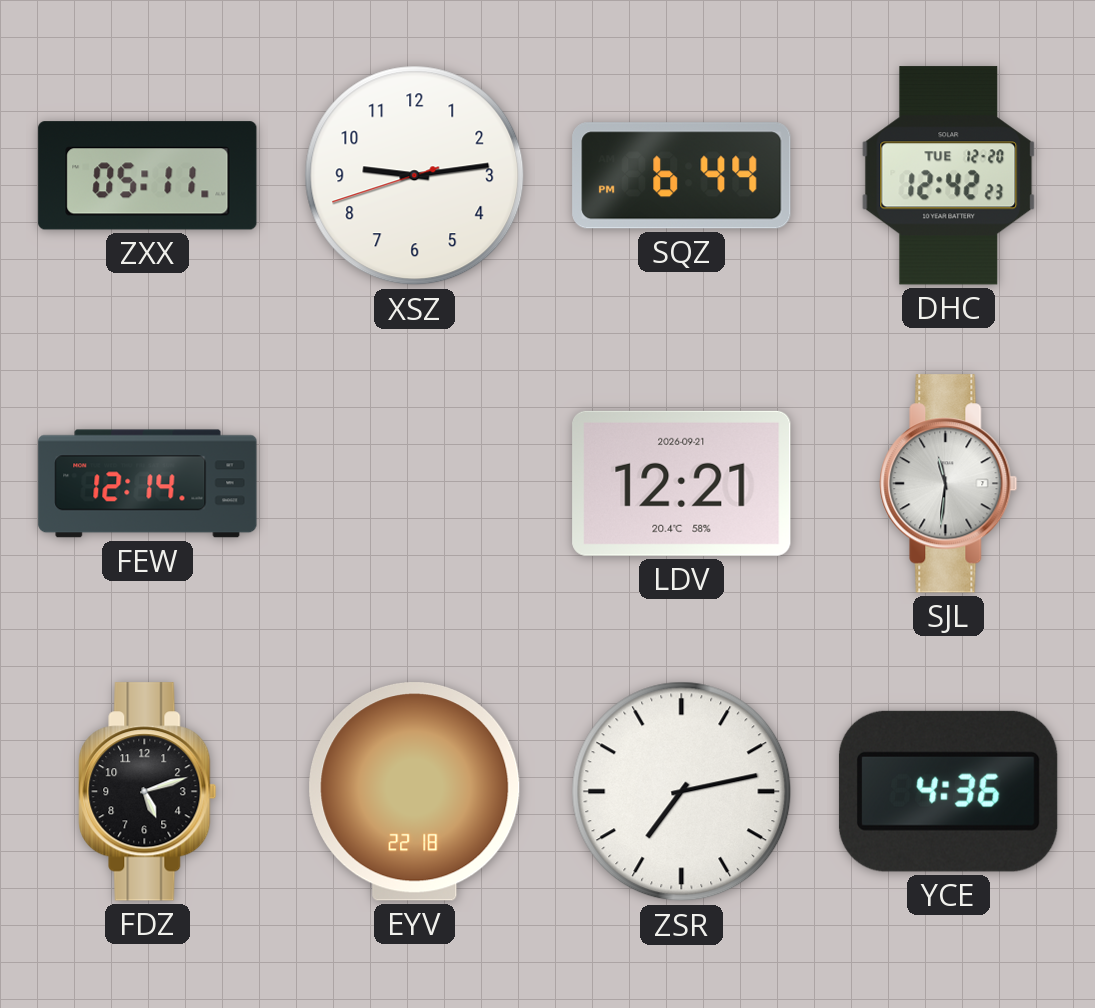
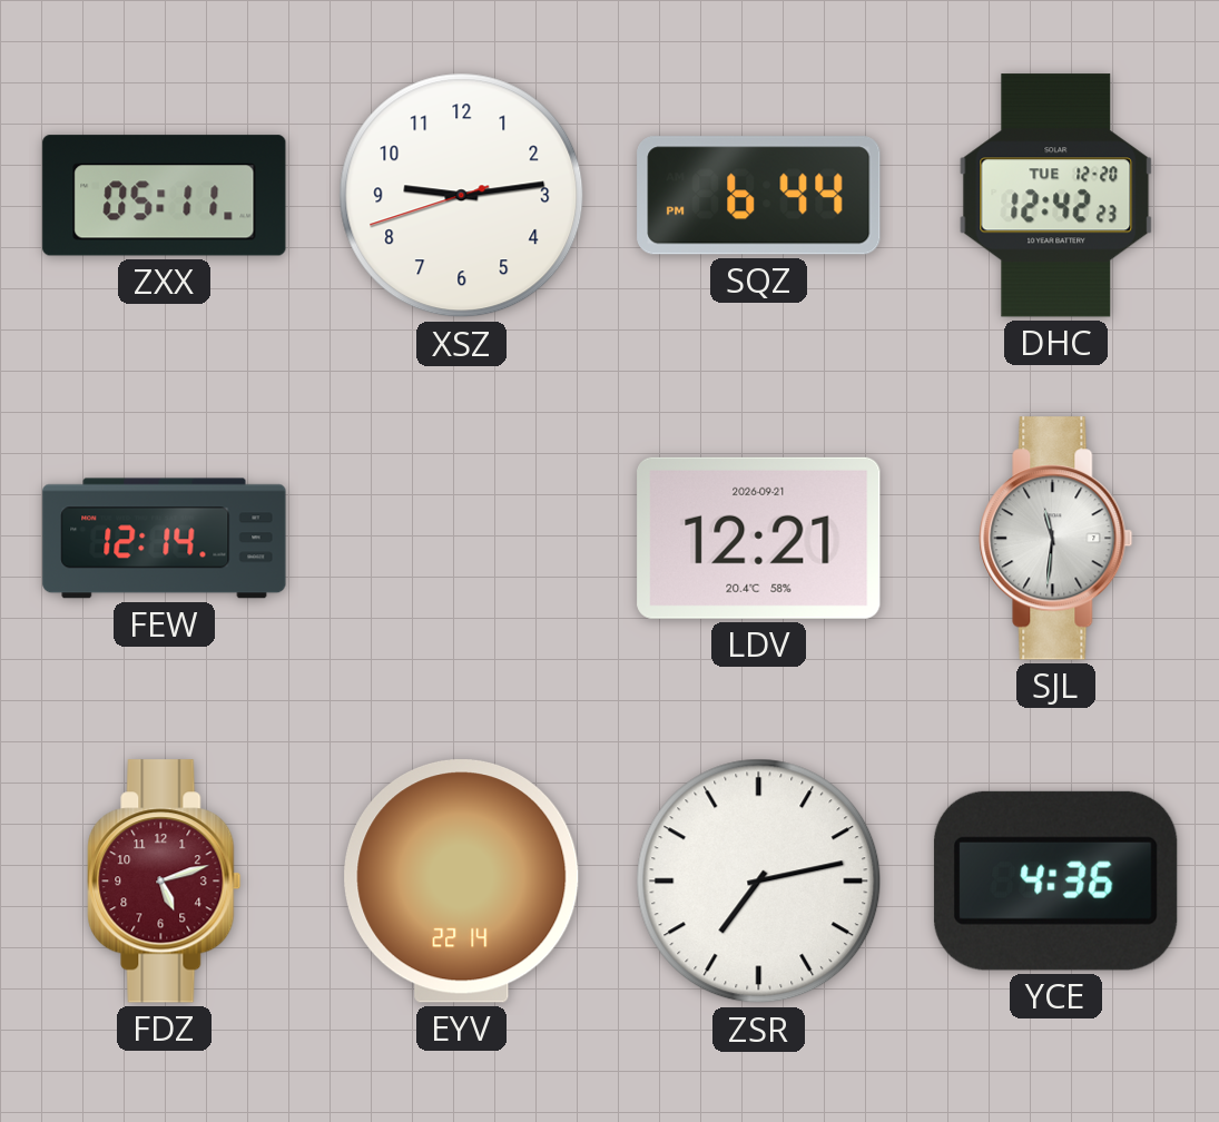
FDZ dial: black -> burgundy
EYV: 22:18 -> 22:14
